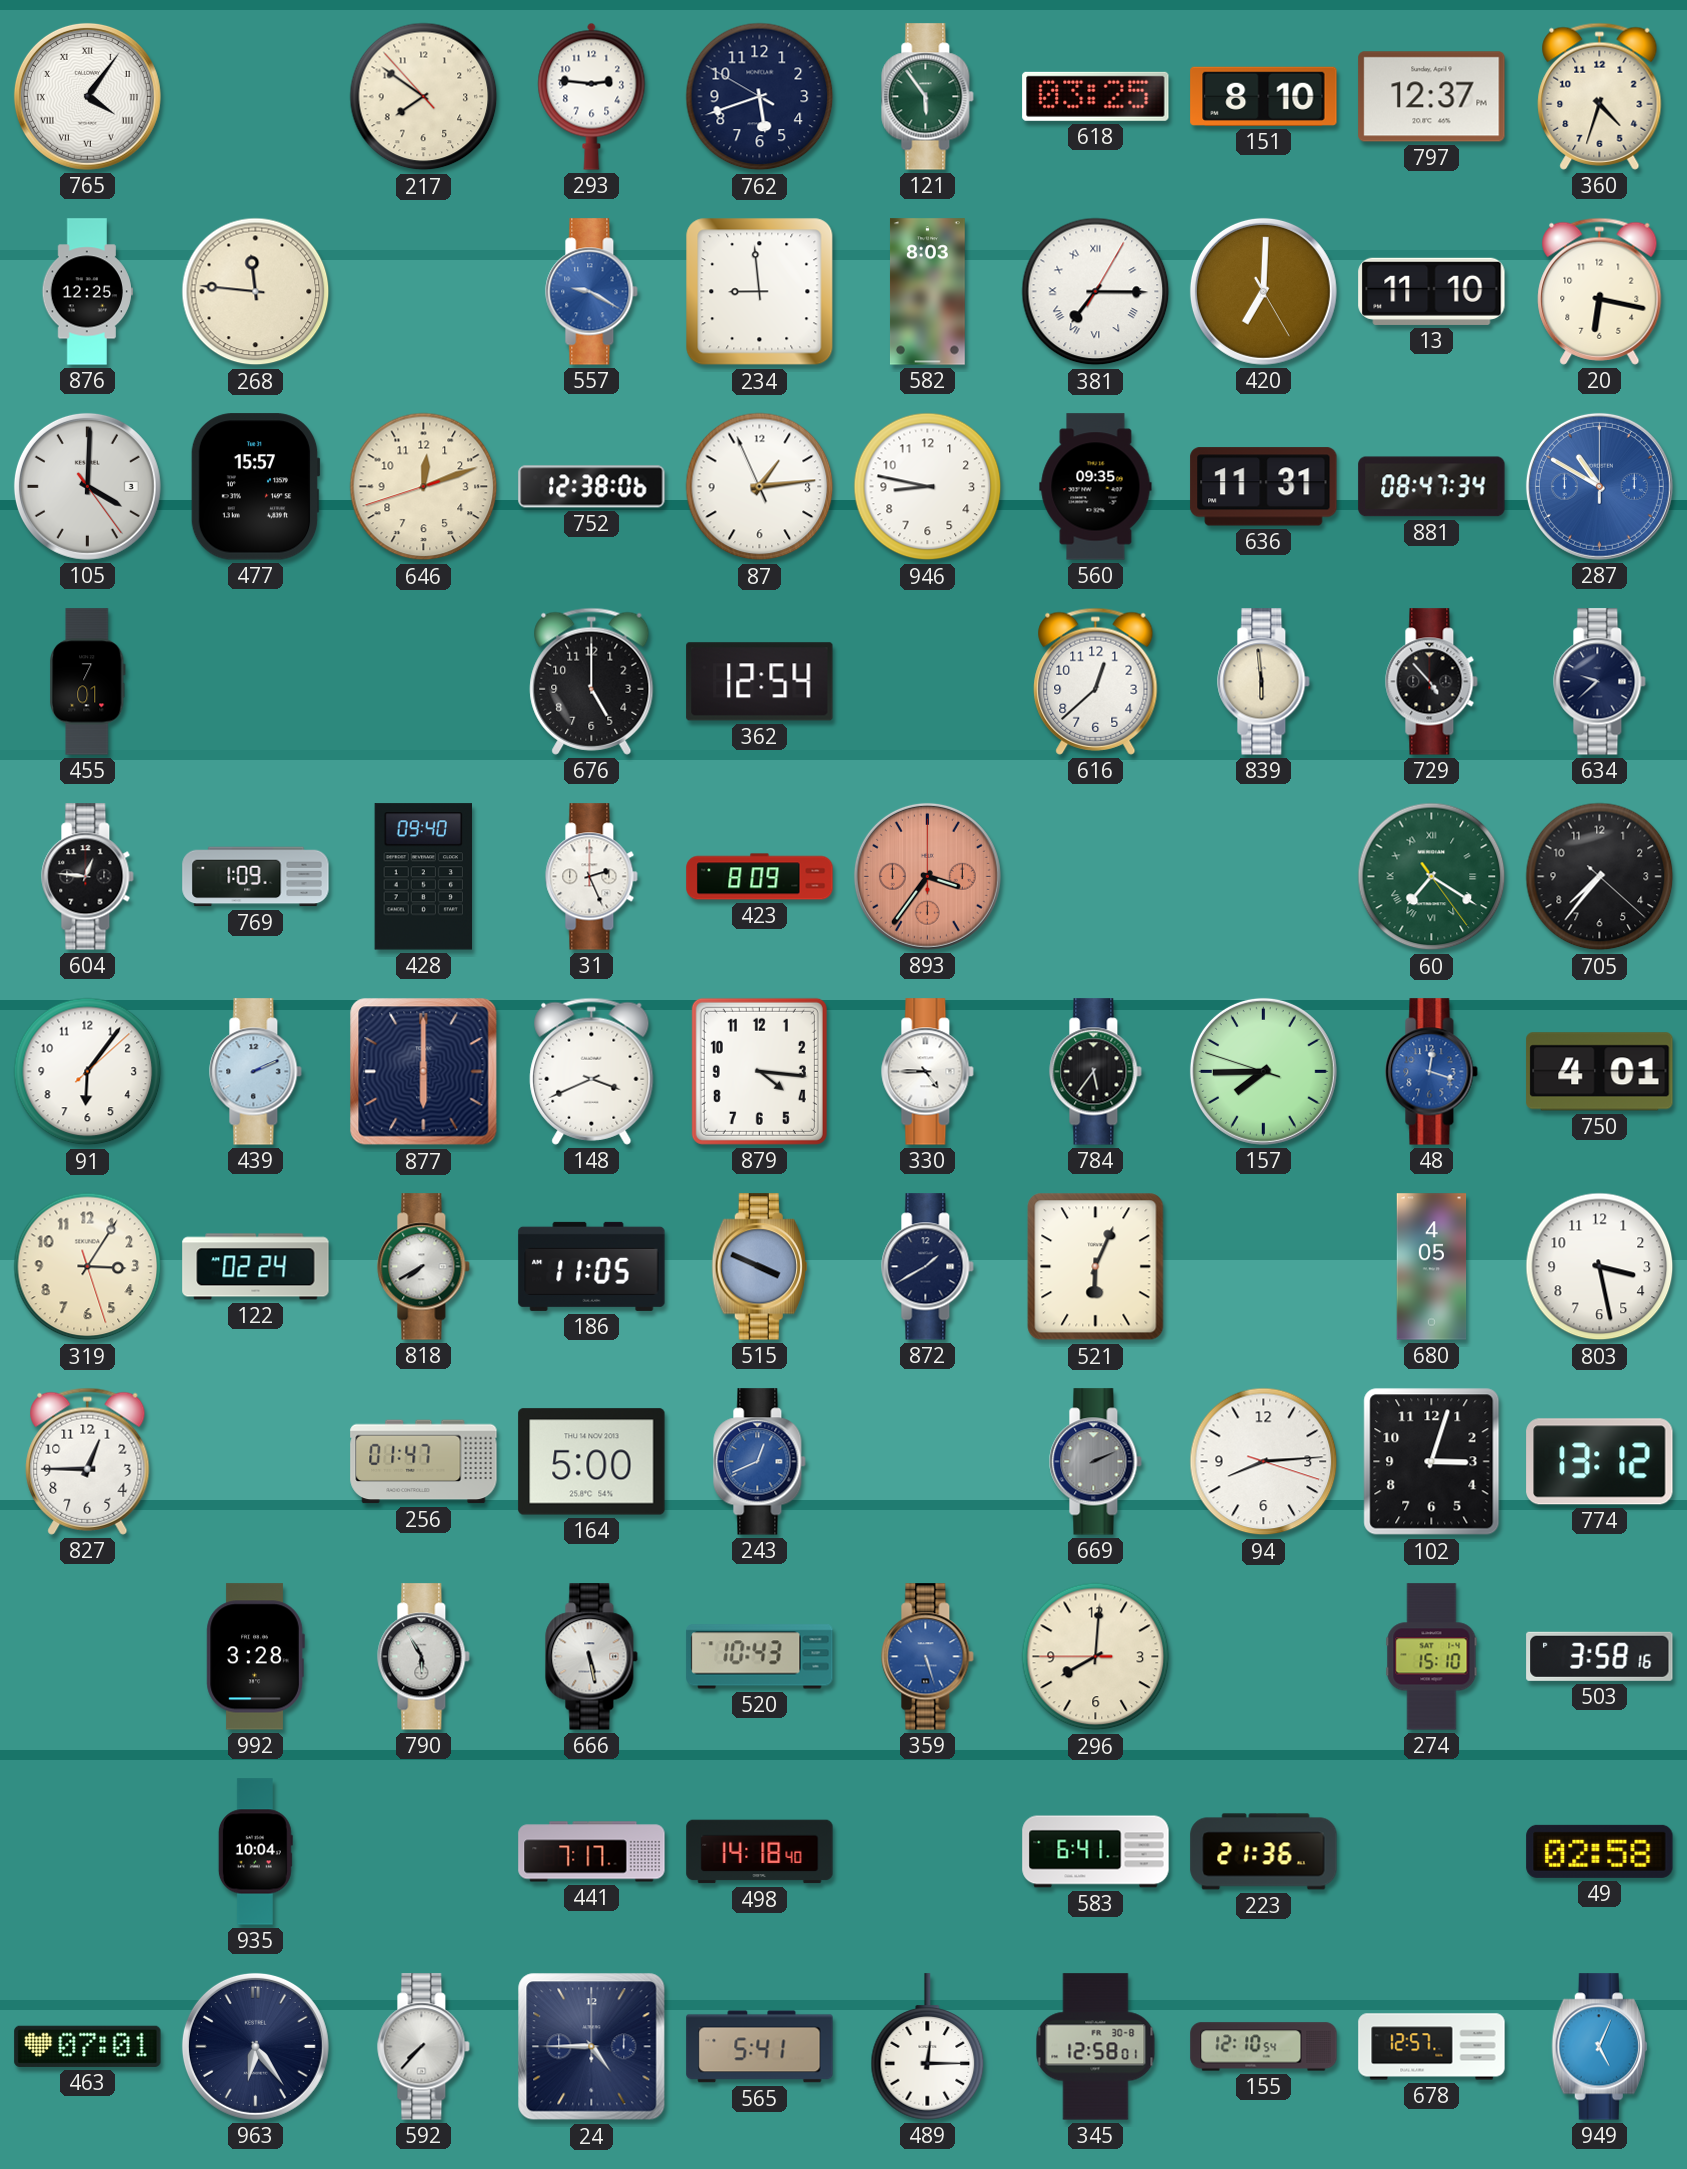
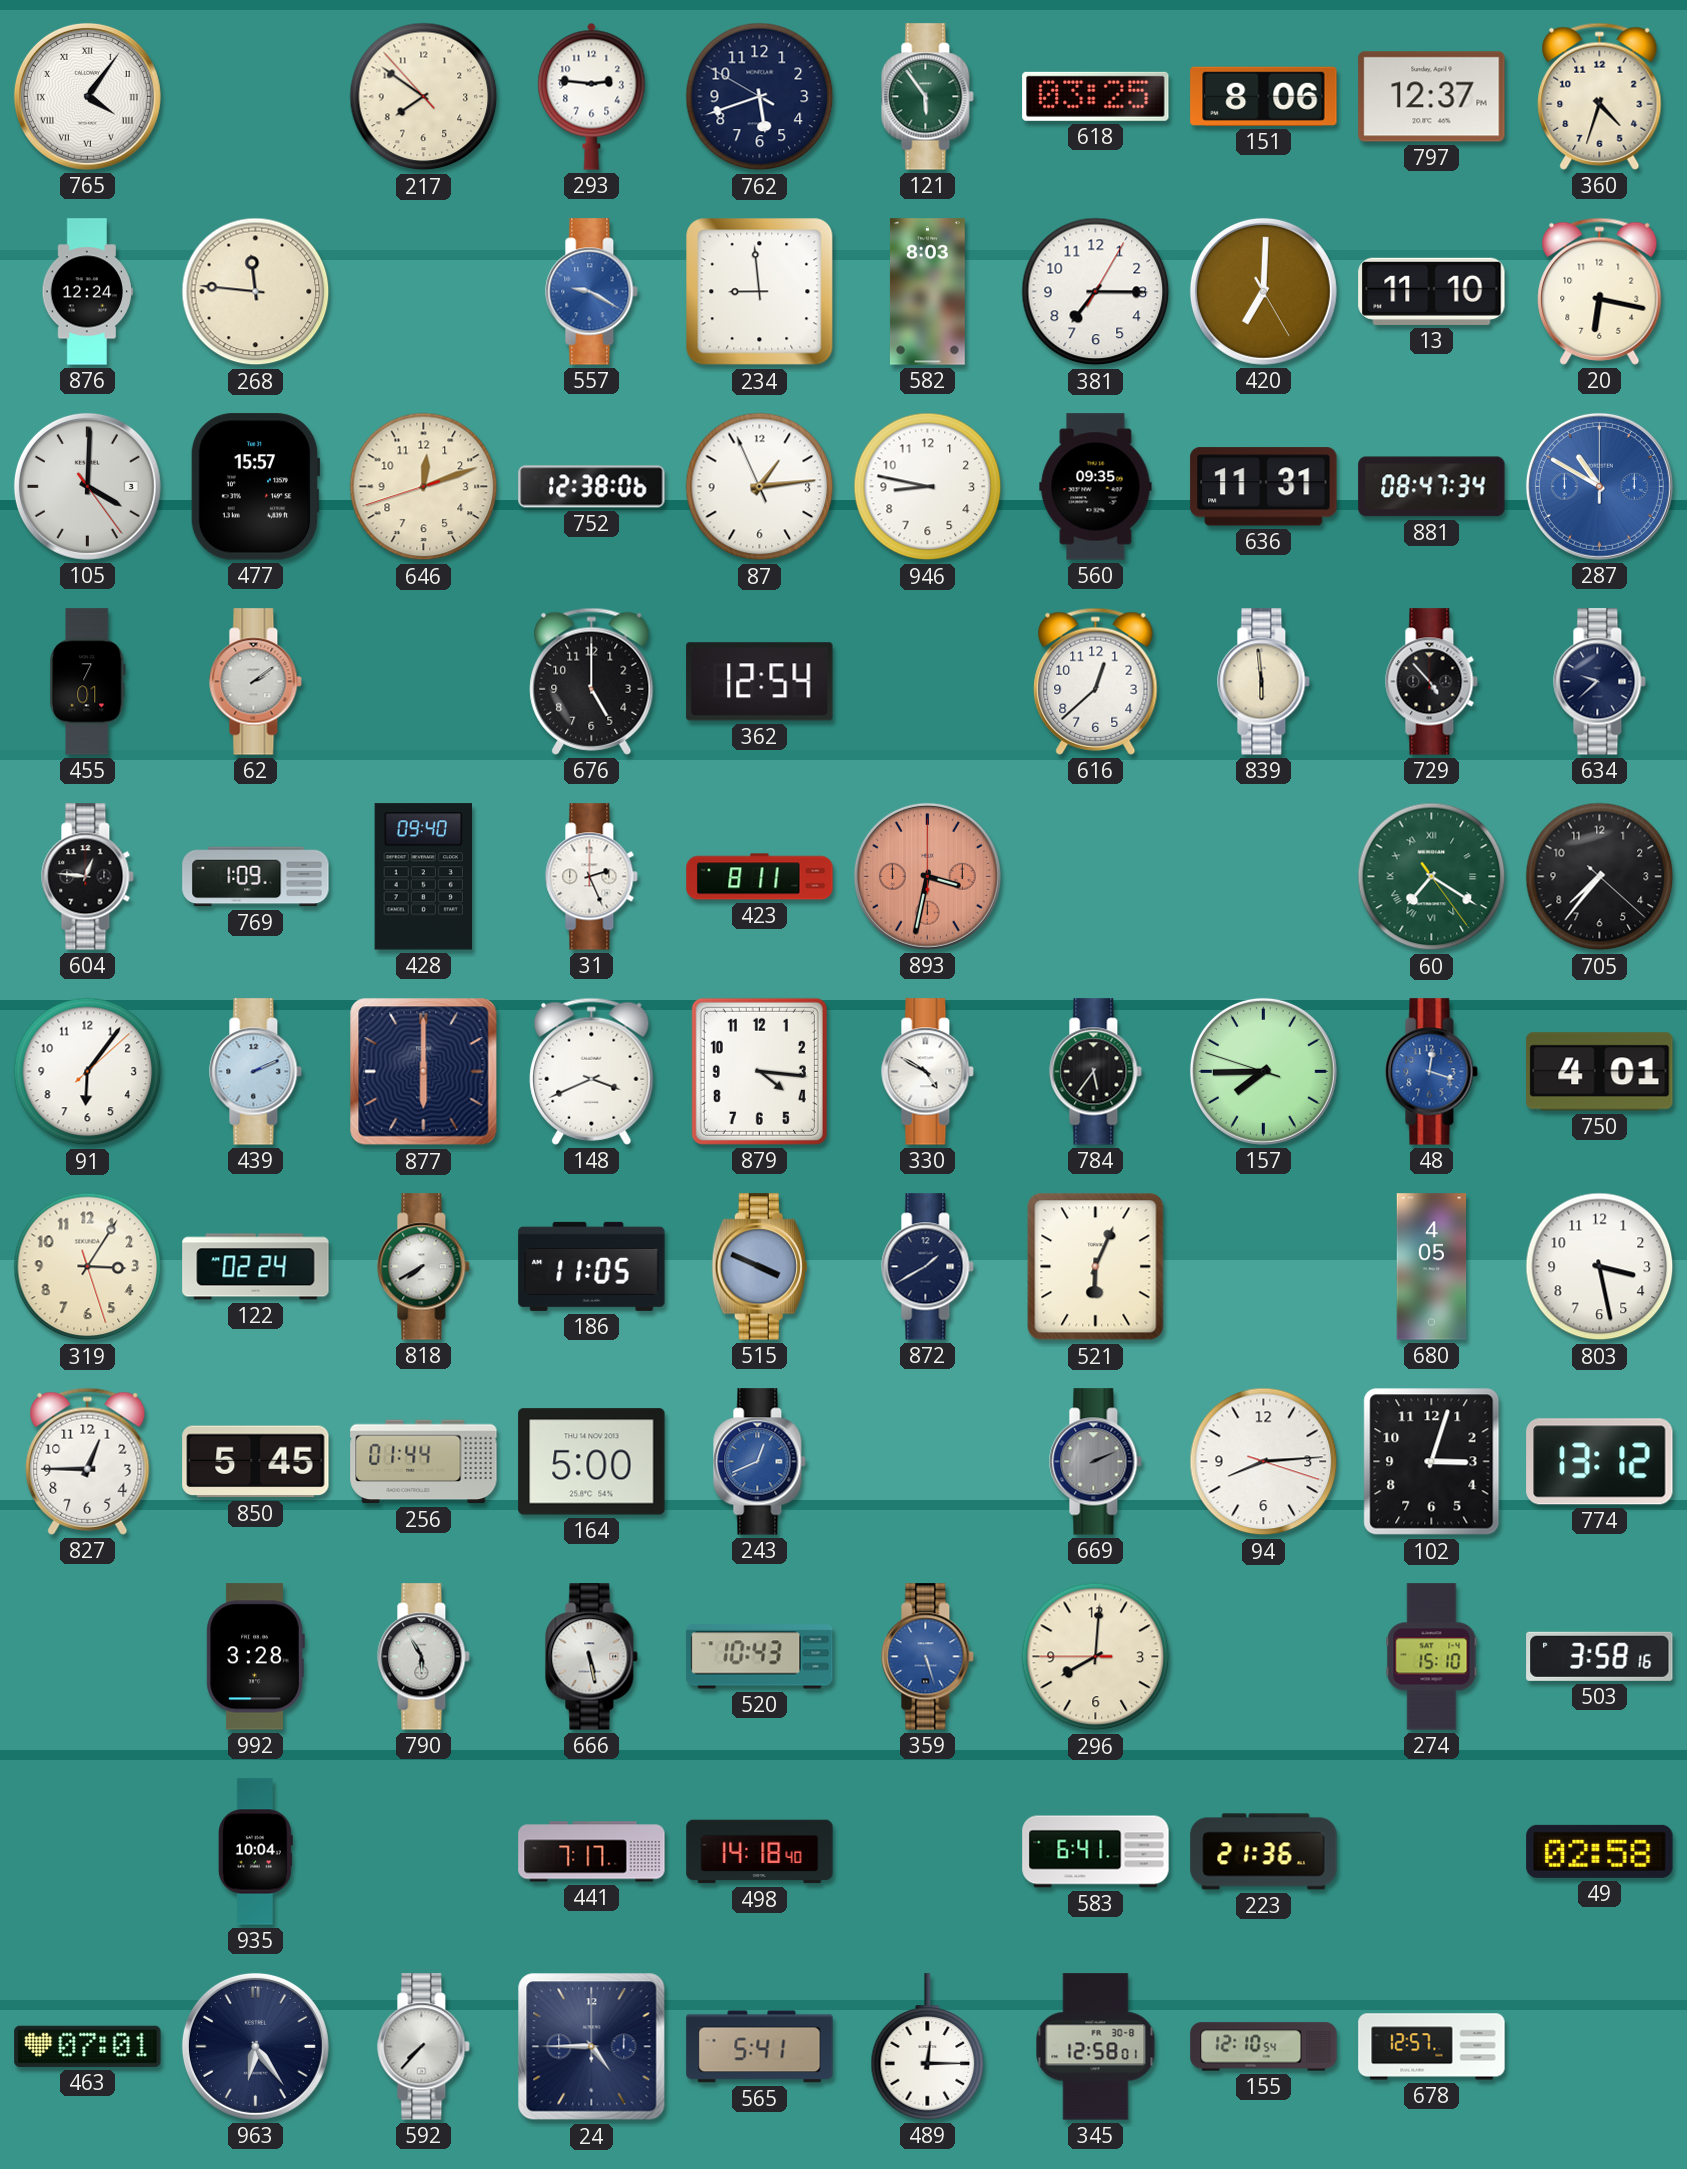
151: 8:10 -> 8:06
876: 12:25 -> 12:24
381 numerals: Roman -> Arabic
62: none -> 2:09
423: 8:09 -> 8:11
893: 3:36 -> 3:32
330: 4:45 -> 4:50
850: none -> 5:45
256: 01:47 -> 01:44
949: 5:04 -> none
